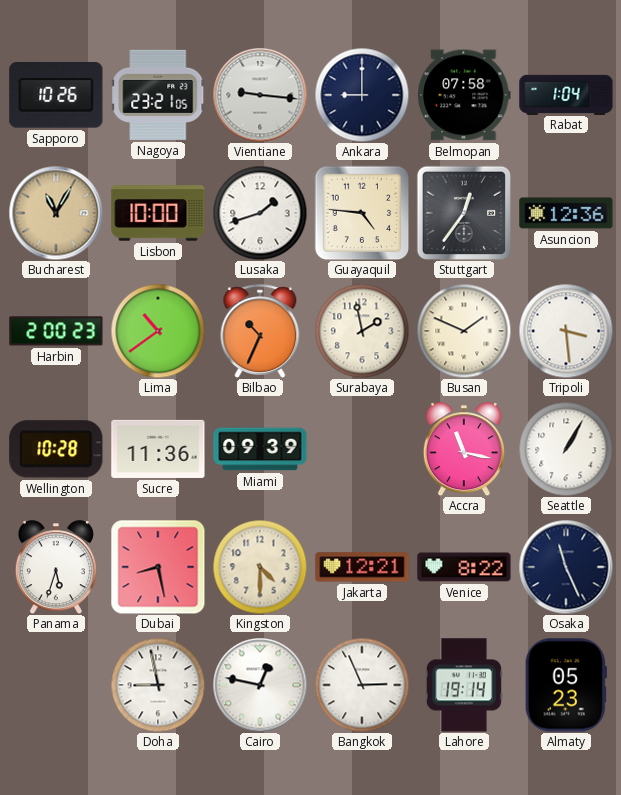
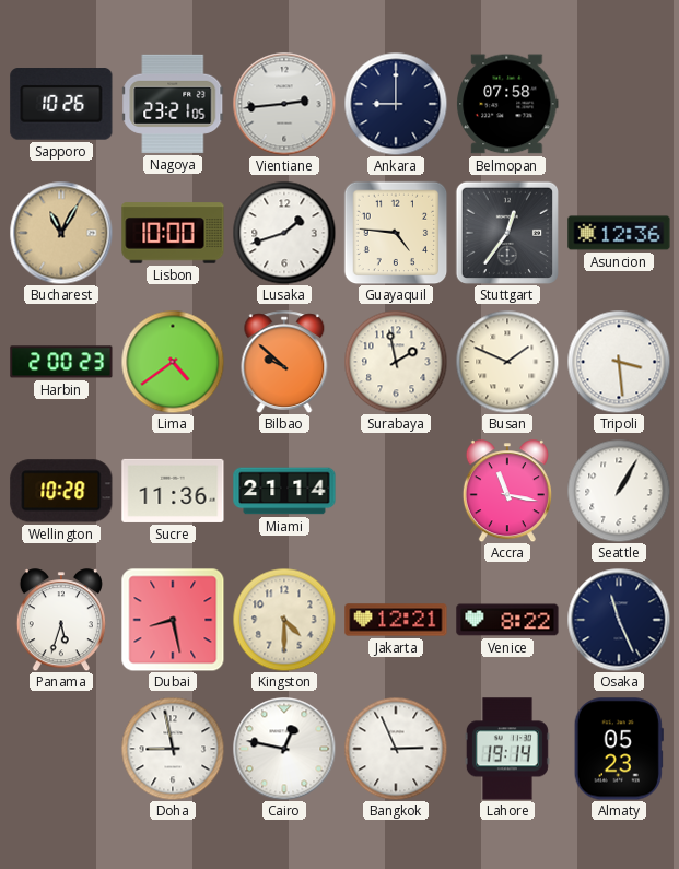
Vientiane: 9:16 -> 2:44
Rabat: 1:04 -> none
Lima: 10:39 -> 4:39
Bilbao: 10:34 -> 9:52
Miami: 09:39 -> 21:14
